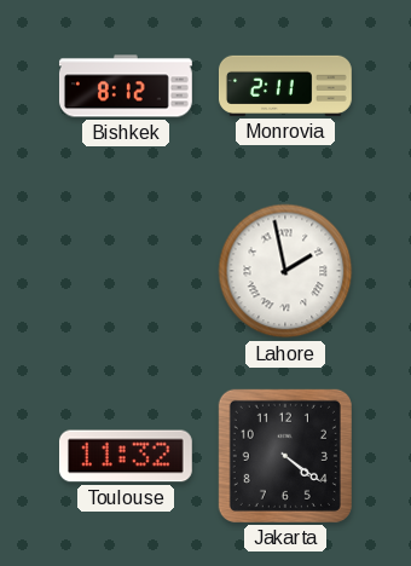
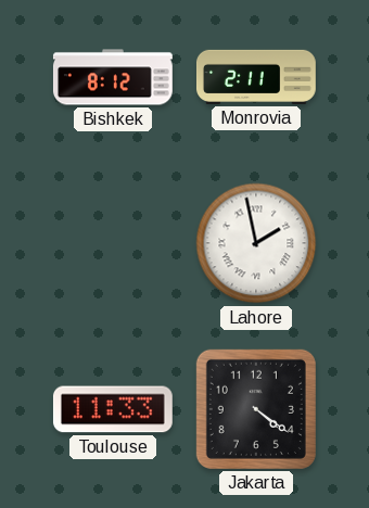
Toulouse: 11:32 -> 11:33
